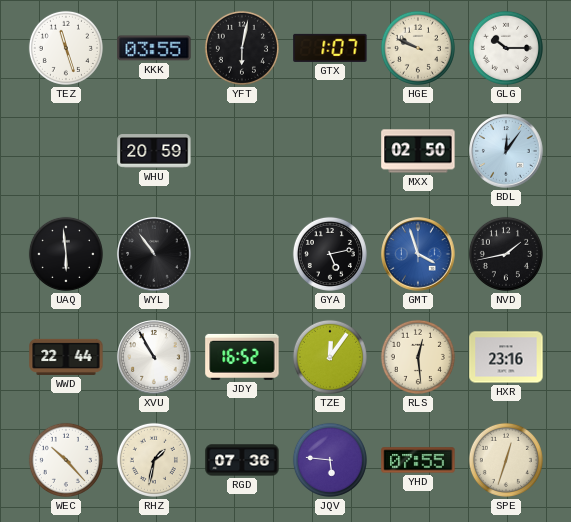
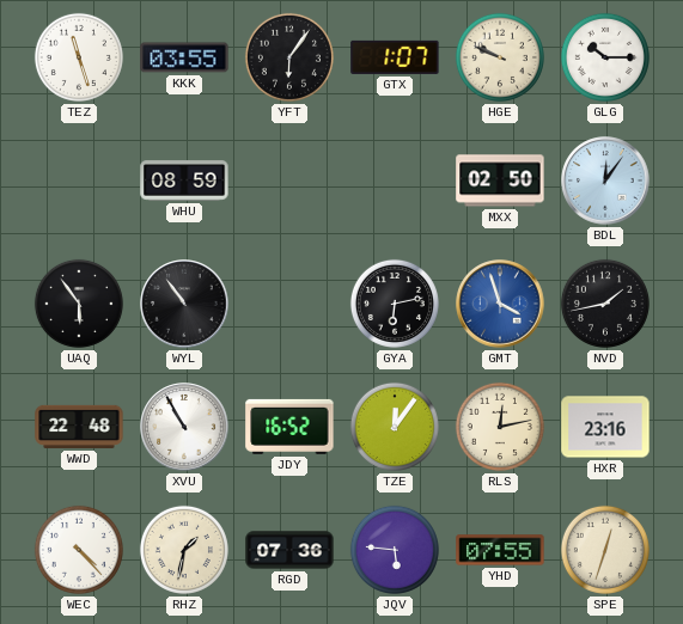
YFT: 6:02 -> 6:06
WHU: 20:59 -> 08:59
UAQ: 5:59 -> 5:54
GYA: 5:13 -> 6:13
WWD: 22:44 -> 22:48
RLS: 12:29 -> 12:13
WEC: 10:23 -> 4:23
